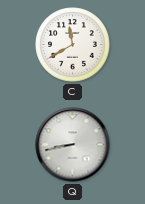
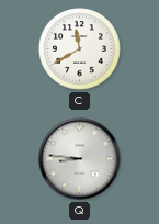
Q: 8:43 -> 8:46
